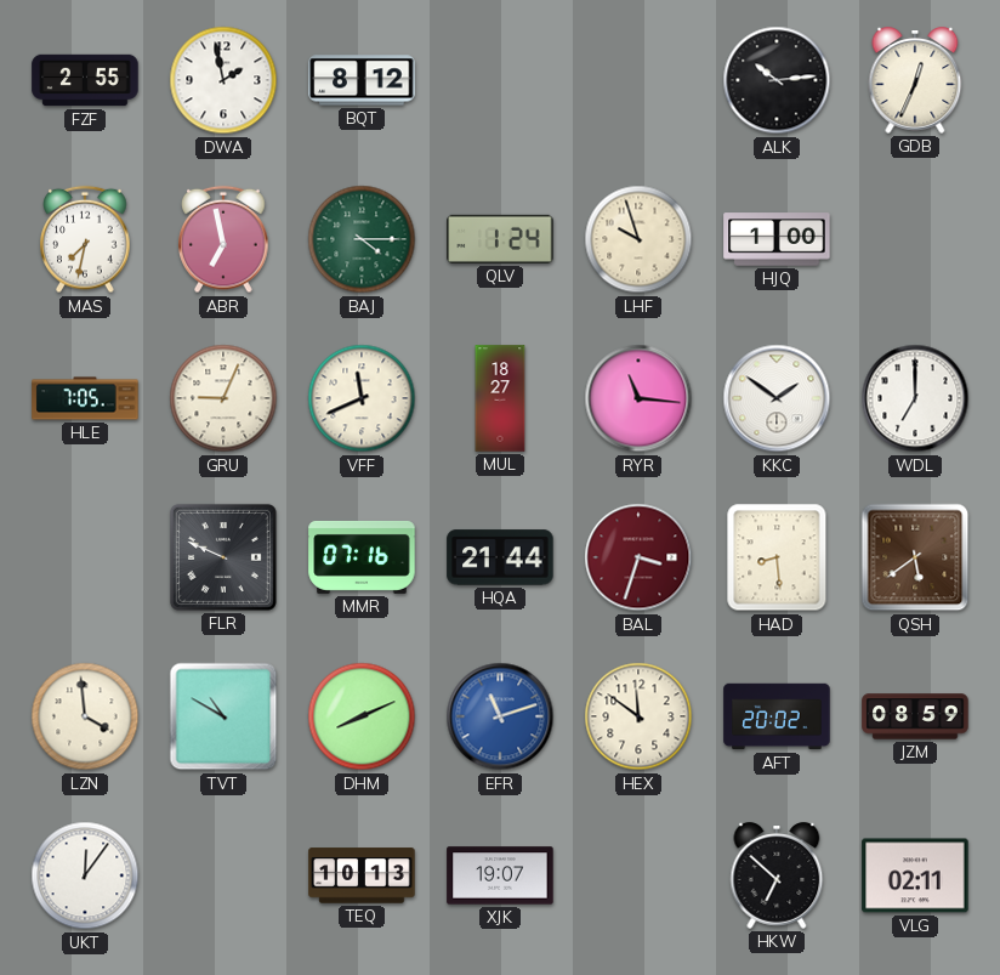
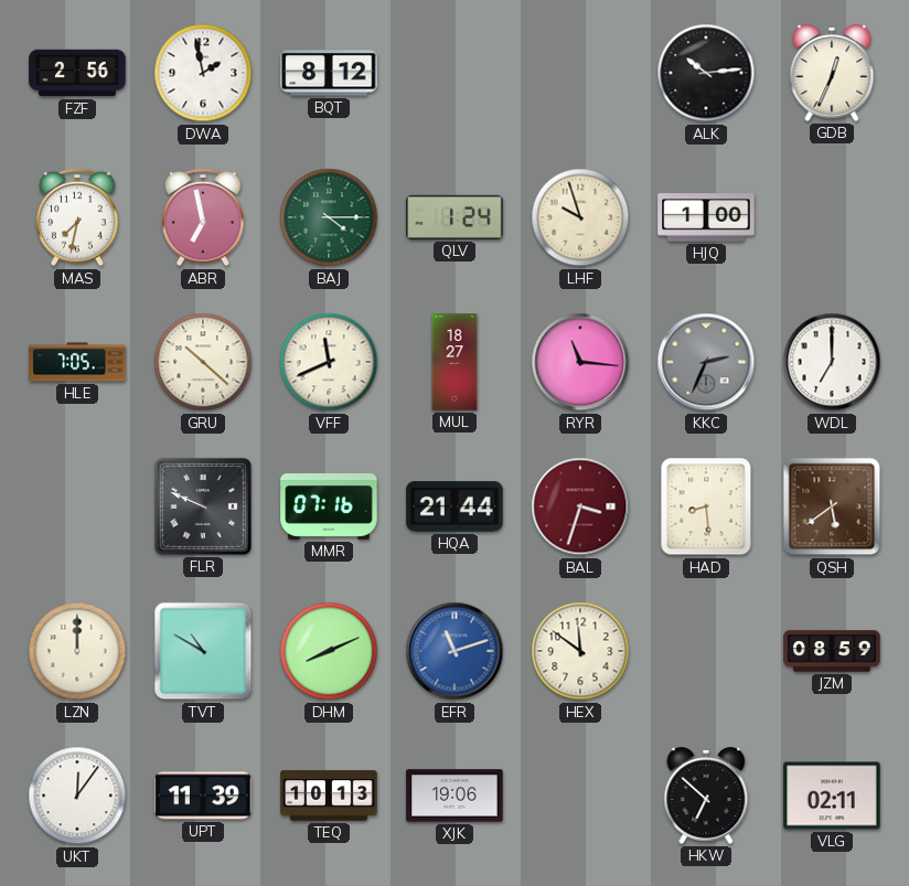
FZF: 2:55 -> 2:56
GRU: 9:04 -> 10:22
KKC: 1:51 -> 2:34
KKC dial: white -> grey
LZN: 3:59 -> 12:00
AFT: 20:02 -> none
UPT: none -> 11:39
XJK: 19:07 -> 19:06
